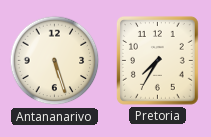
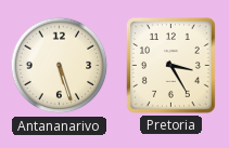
Pretoria: 7:35 -> 3:25
